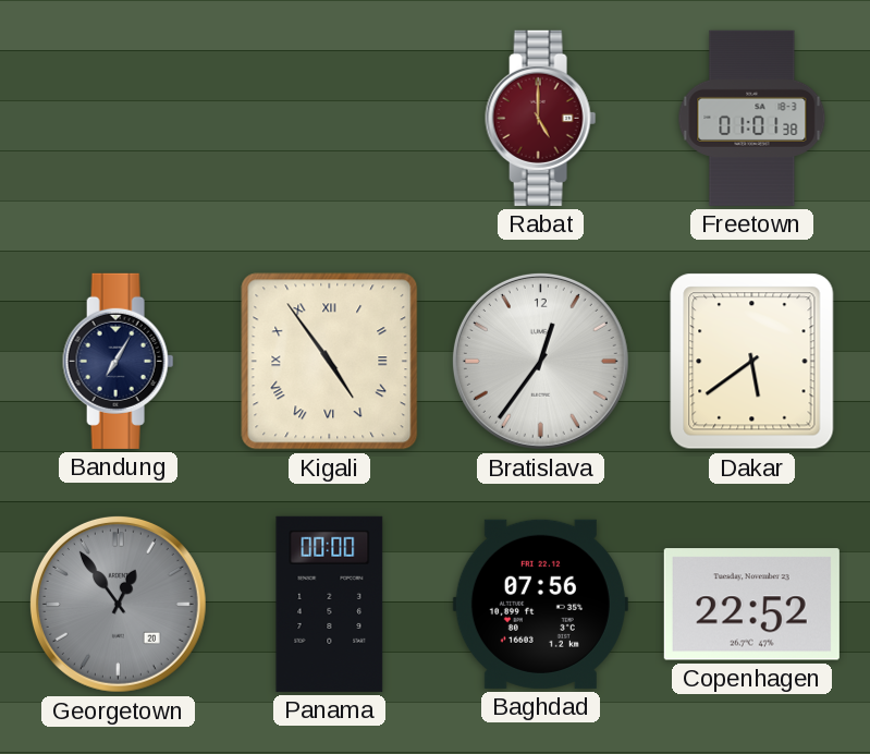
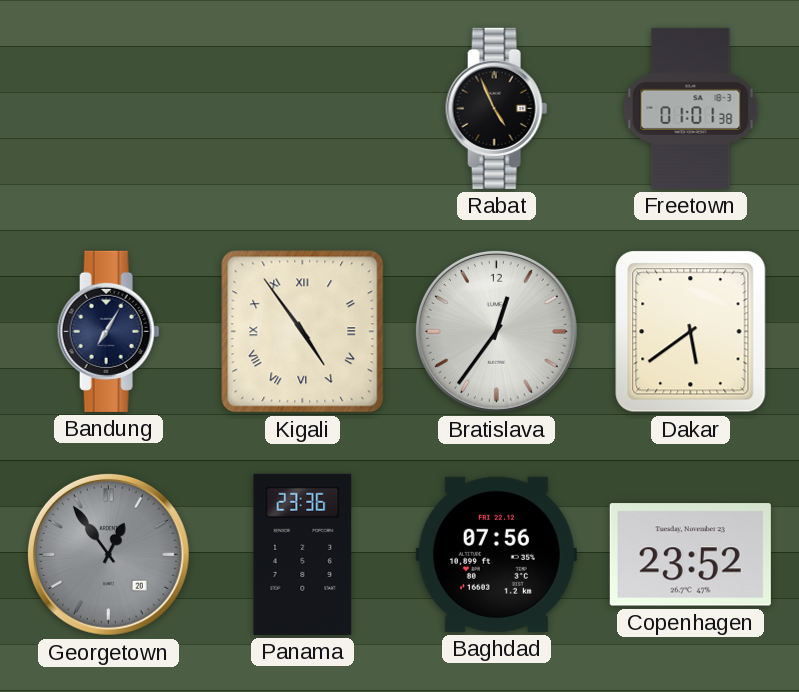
Rabat: 5:00 -> 4:56
Rabat dial: burgundy -> black
Panama: 00:00 -> 23:36
Copenhagen: 22:52 -> 23:52
